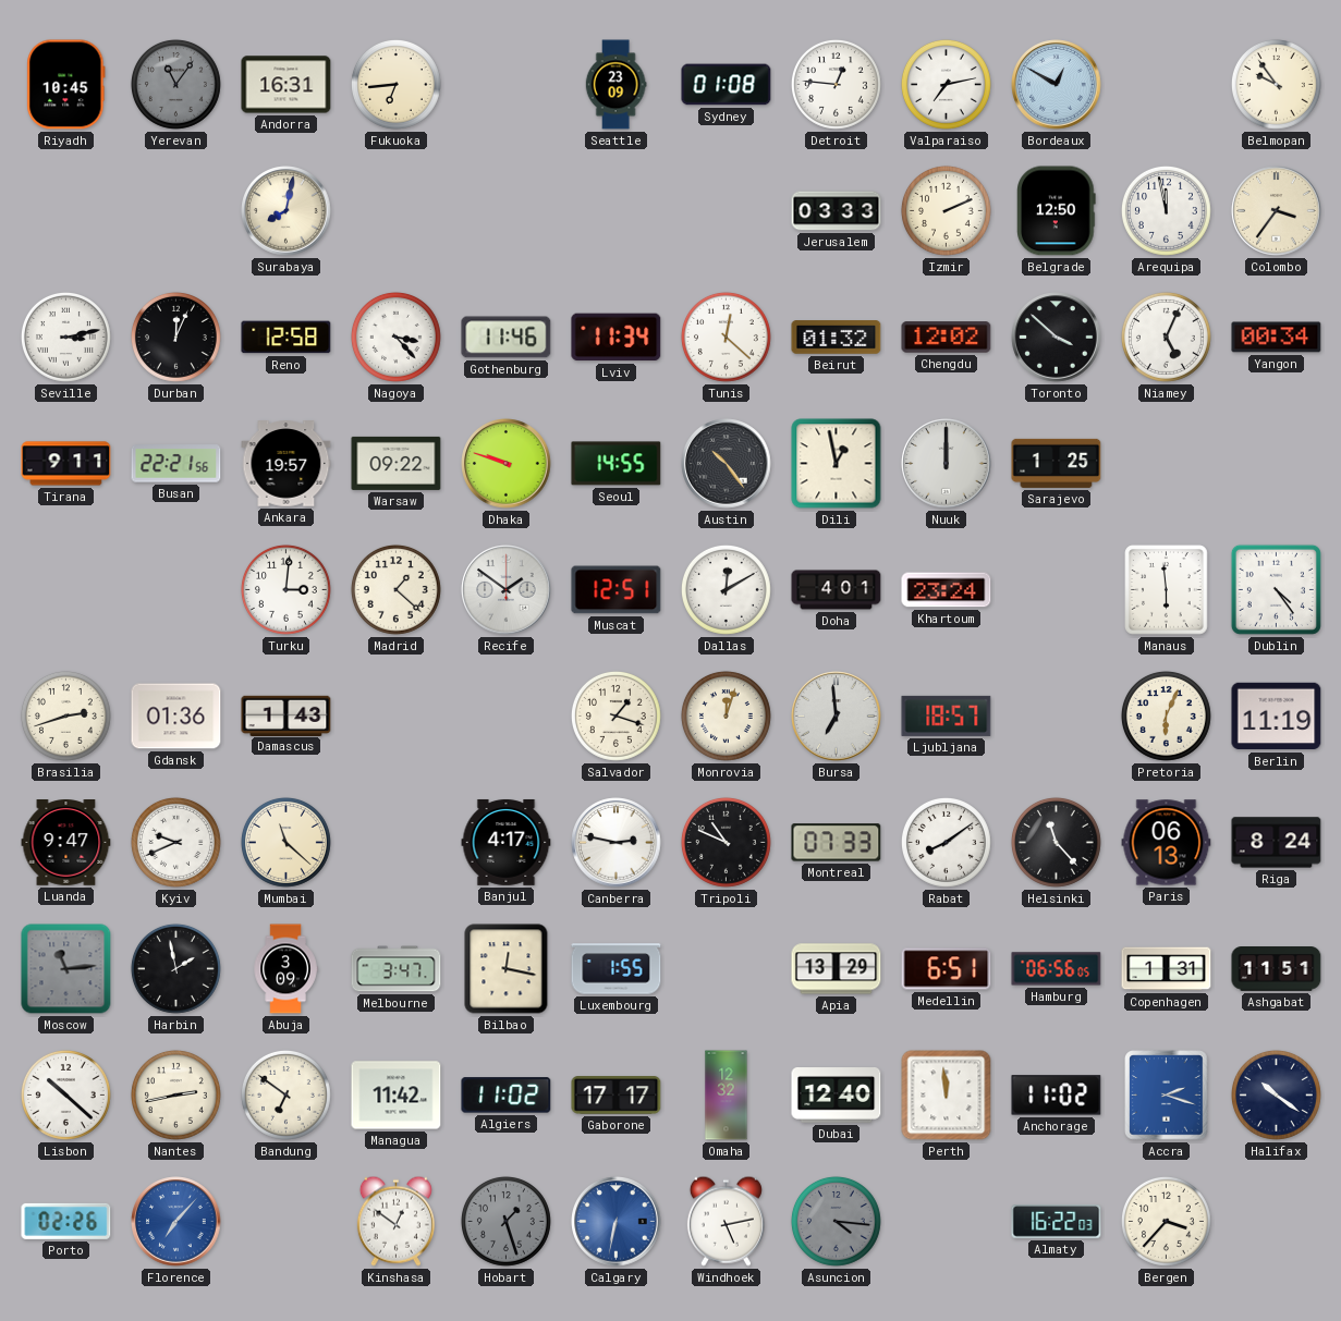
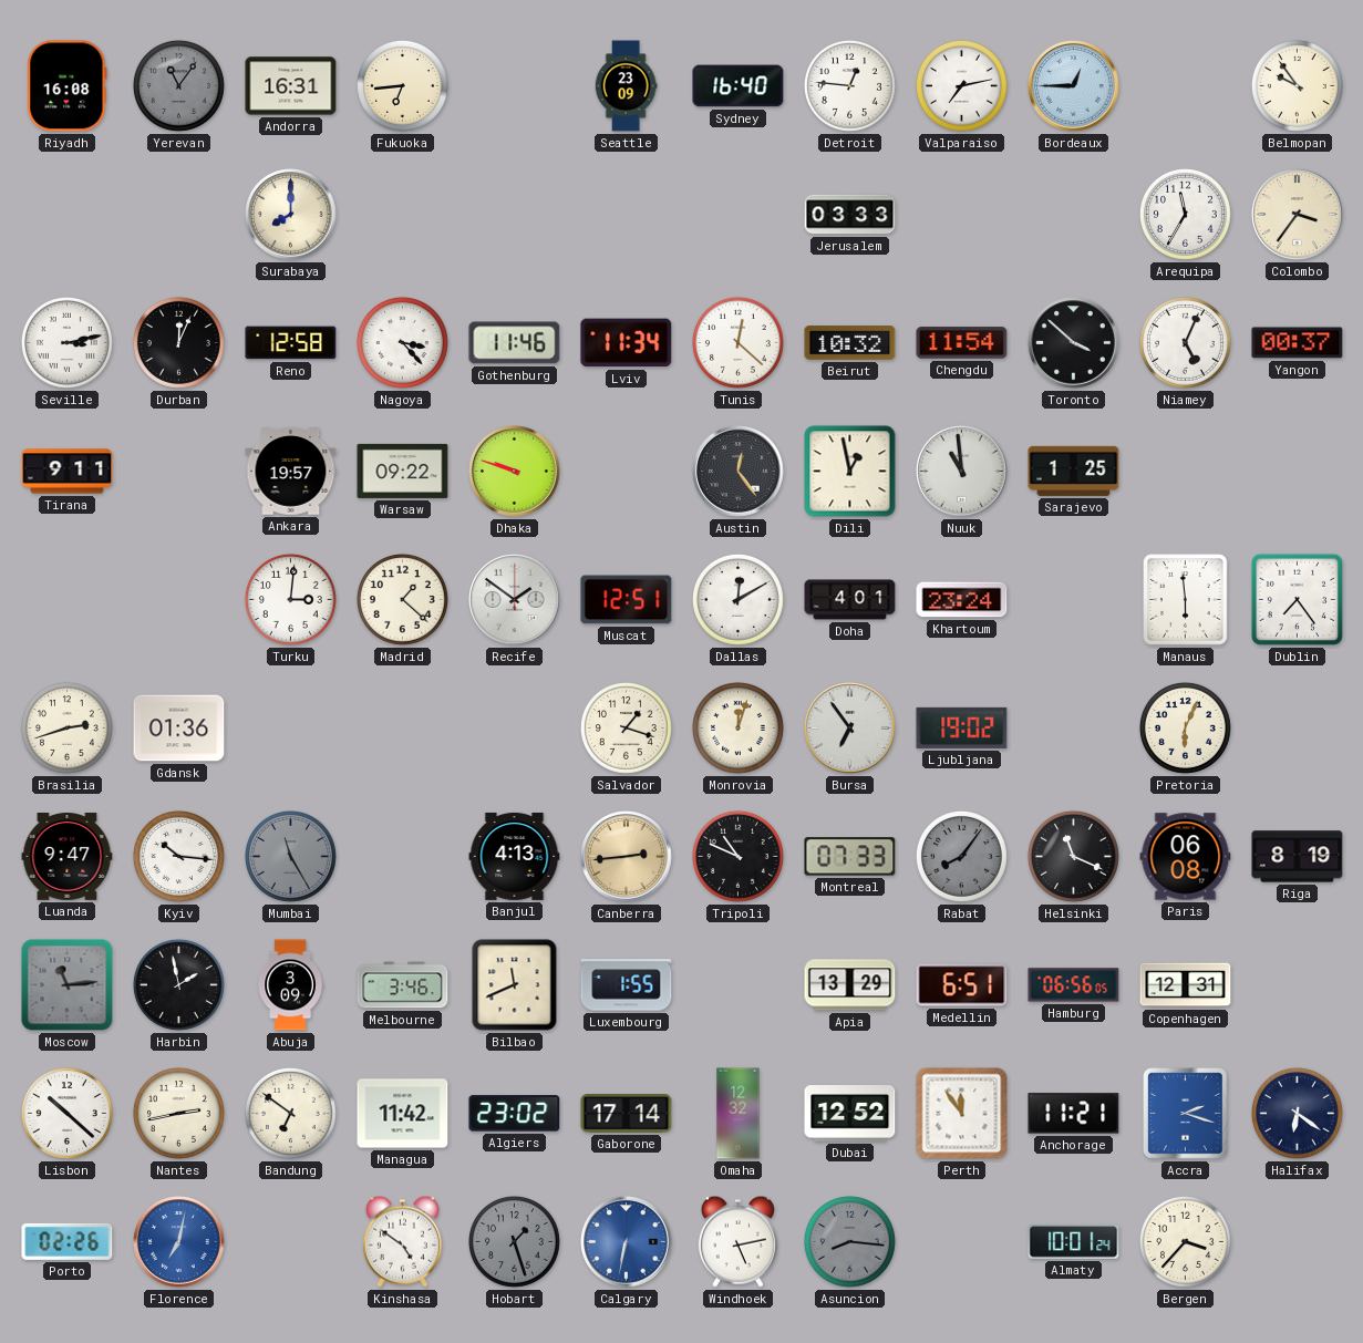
Riyadh: 10:45 -> 16:08
Sydney: 01:08 -> 16:40
Bordeaux: 12:50 -> 12:45
Surabaya: 8:02 -> 8:00
Izmir: 2:11 -> none
Belgrade: 12:50 -> none
Arequipa: 11:58 -> 11:35
Beirut: 01:32 -> 10:32
Chengdu: 12:02 -> 11:54
Yangon: 00:34 -> 00:37
Busan: 22:21 -> none
Seoul: 14:55 -> none
Austin: 10:24 -> 12:24
Nuuk: 12:00 -> 10:59
Dublin: 4:24 -> 7:24
Damascus: 1:43 -> none
Bursa: 6:59 -> 6:54
Ljubljana: 18:57 -> 19:02
Berlin: 11:19 -> none
Kyiv: 9:41 -> 10:16
Mumbai: 11:22 -> 11:25
Mumbai dial: cream -> grey
Banjul: 4:17 -> 4:13
Canberra: 2:47 -> 2:44
Canberra dial: white -> champagne
Rabat: 8:09 -> 8:06
Rabat dial: white -> grey
Helsinki: 11:23 -> 11:19
Paris: 06:13 -> 06:08
Riga: 8:24 -> 8:19
Melbourne: 3:47 -> 3:46
Bilbao: 12:17 -> 11:41
Copenhagen: 1:31 -> 12:31
Ashgabat: 11:51 -> none
Algiers: 11:02 -> 23:02
Gaborone: 17:17 -> 17:14
Dubai: 12:40 -> 12:52
Perth: 11:59 -> 11:54
Anchorage: 11:02 -> 11:21
Halifax: 10:21 -> 6:21
Florence: 7:07 -> 7:02
Kinshasa: 12:51 -> 4:51
Asuncion: 4:16 -> 8:16
Almaty: 16:22 -> 10:01
